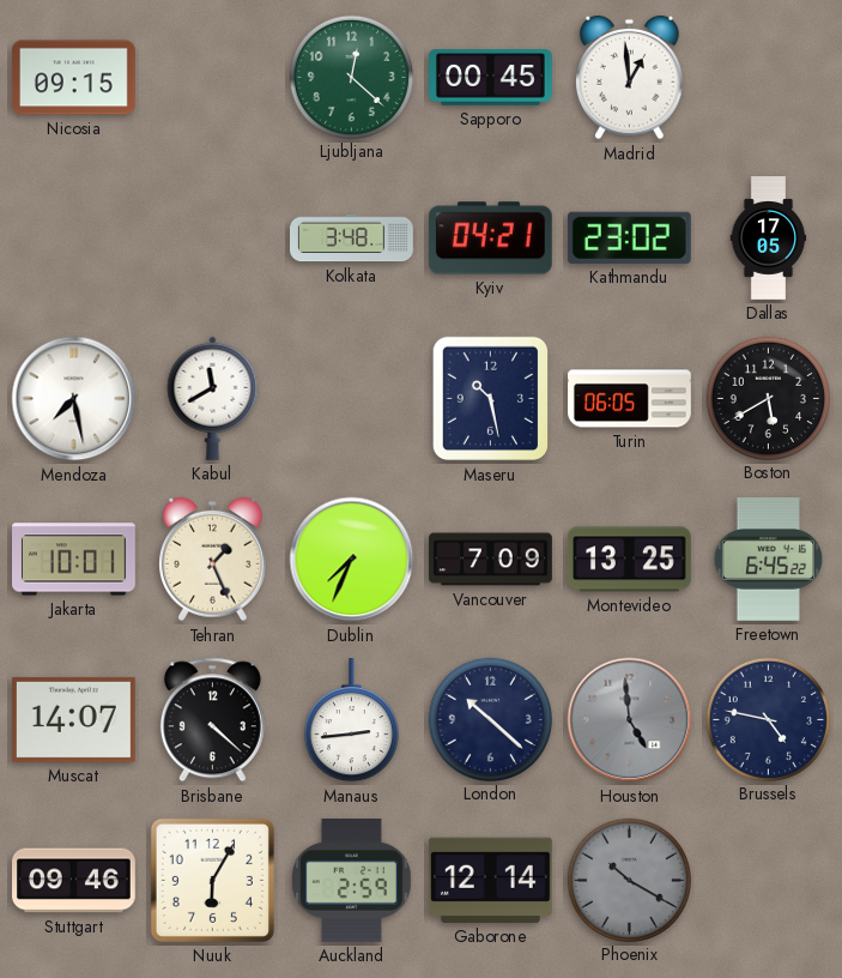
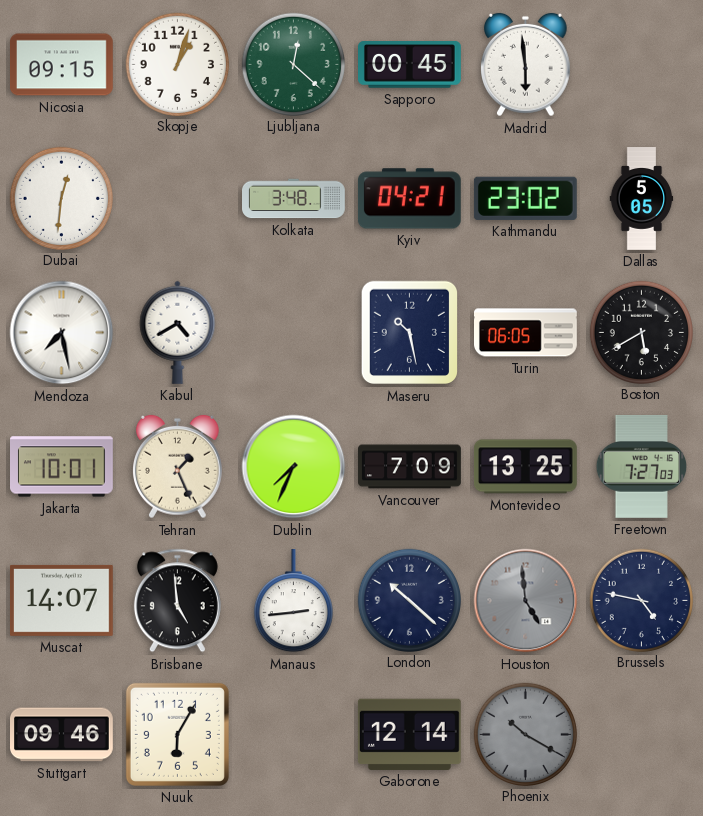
Skopje: none -> 1:03
Madrid: 12:59 -> 5:59
Dubai: none -> 12:31
Dallas: 17:05 -> 5:05
Kabul: 11:40 -> 4:40
Freetown: 6:45 -> 7:27
Brisbane: 4:22 -> 4:59
Auckland: 2:59 -> none
